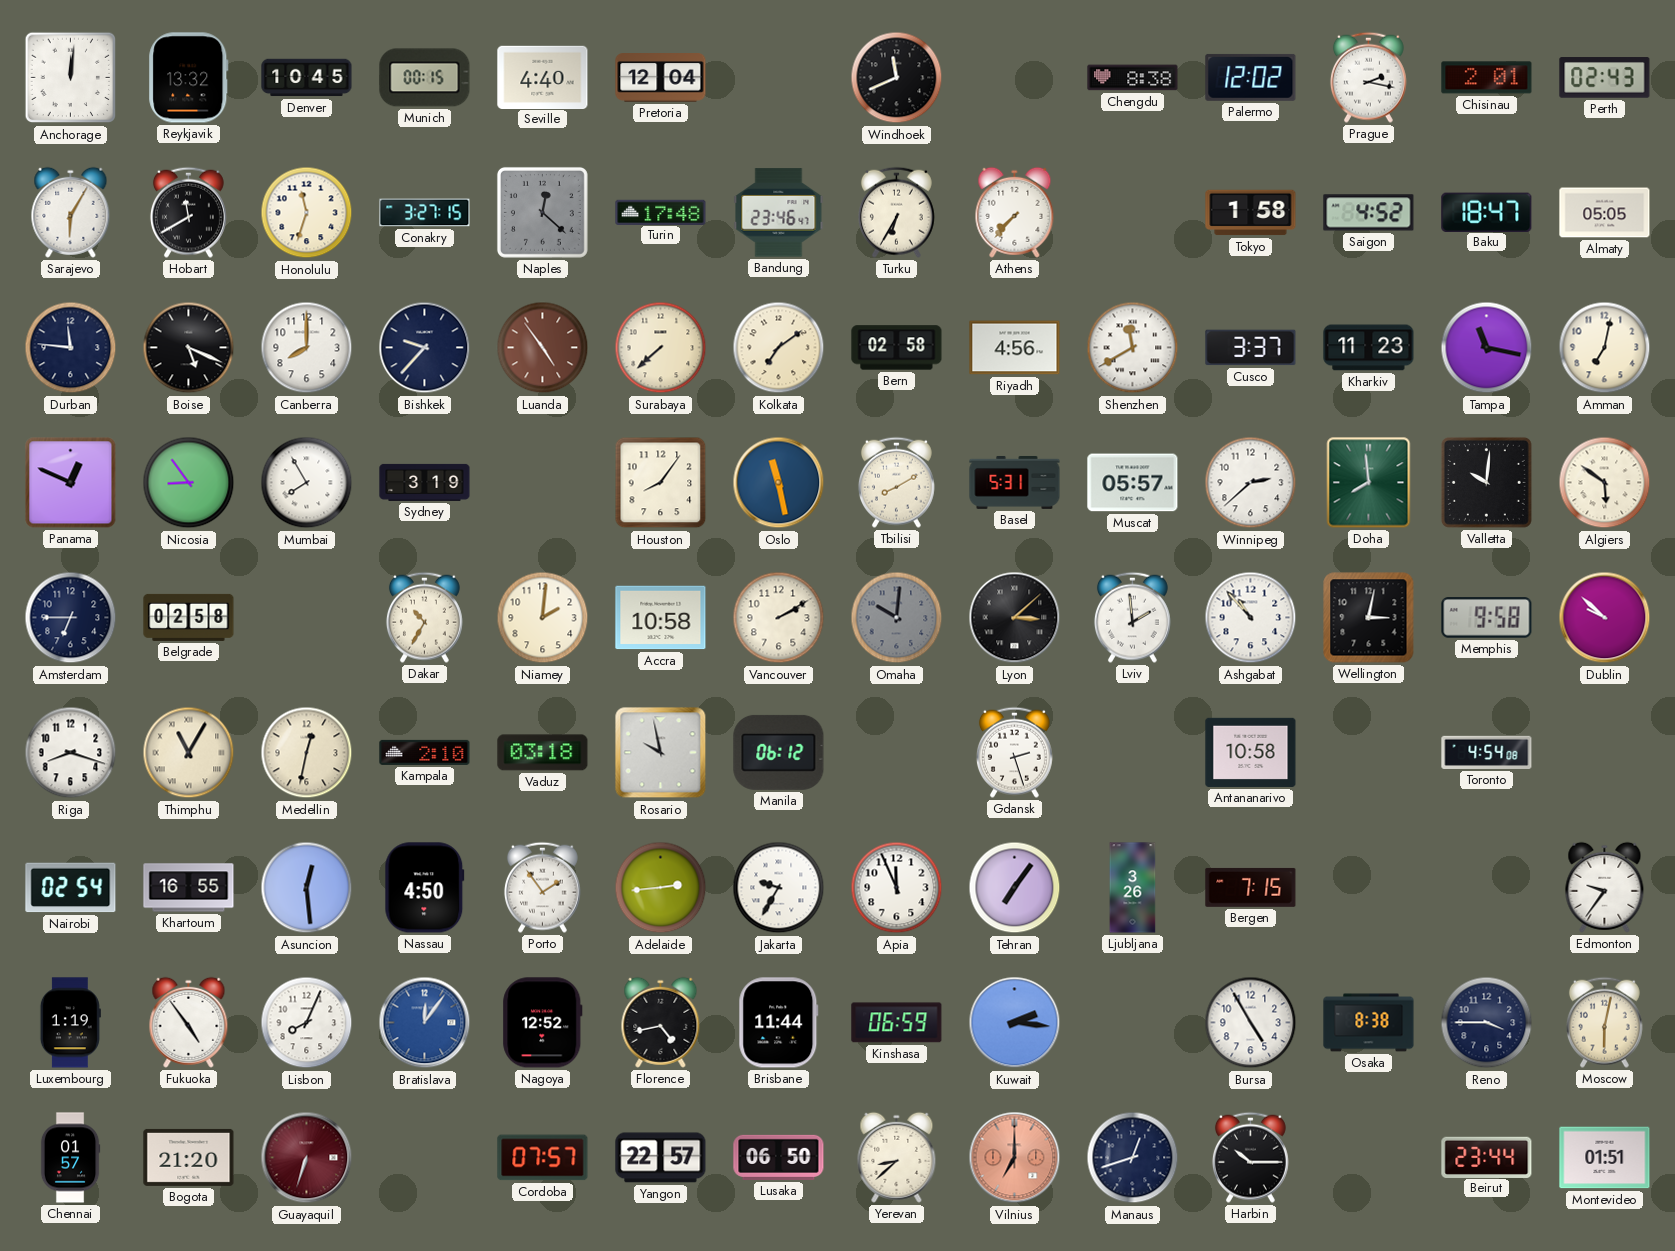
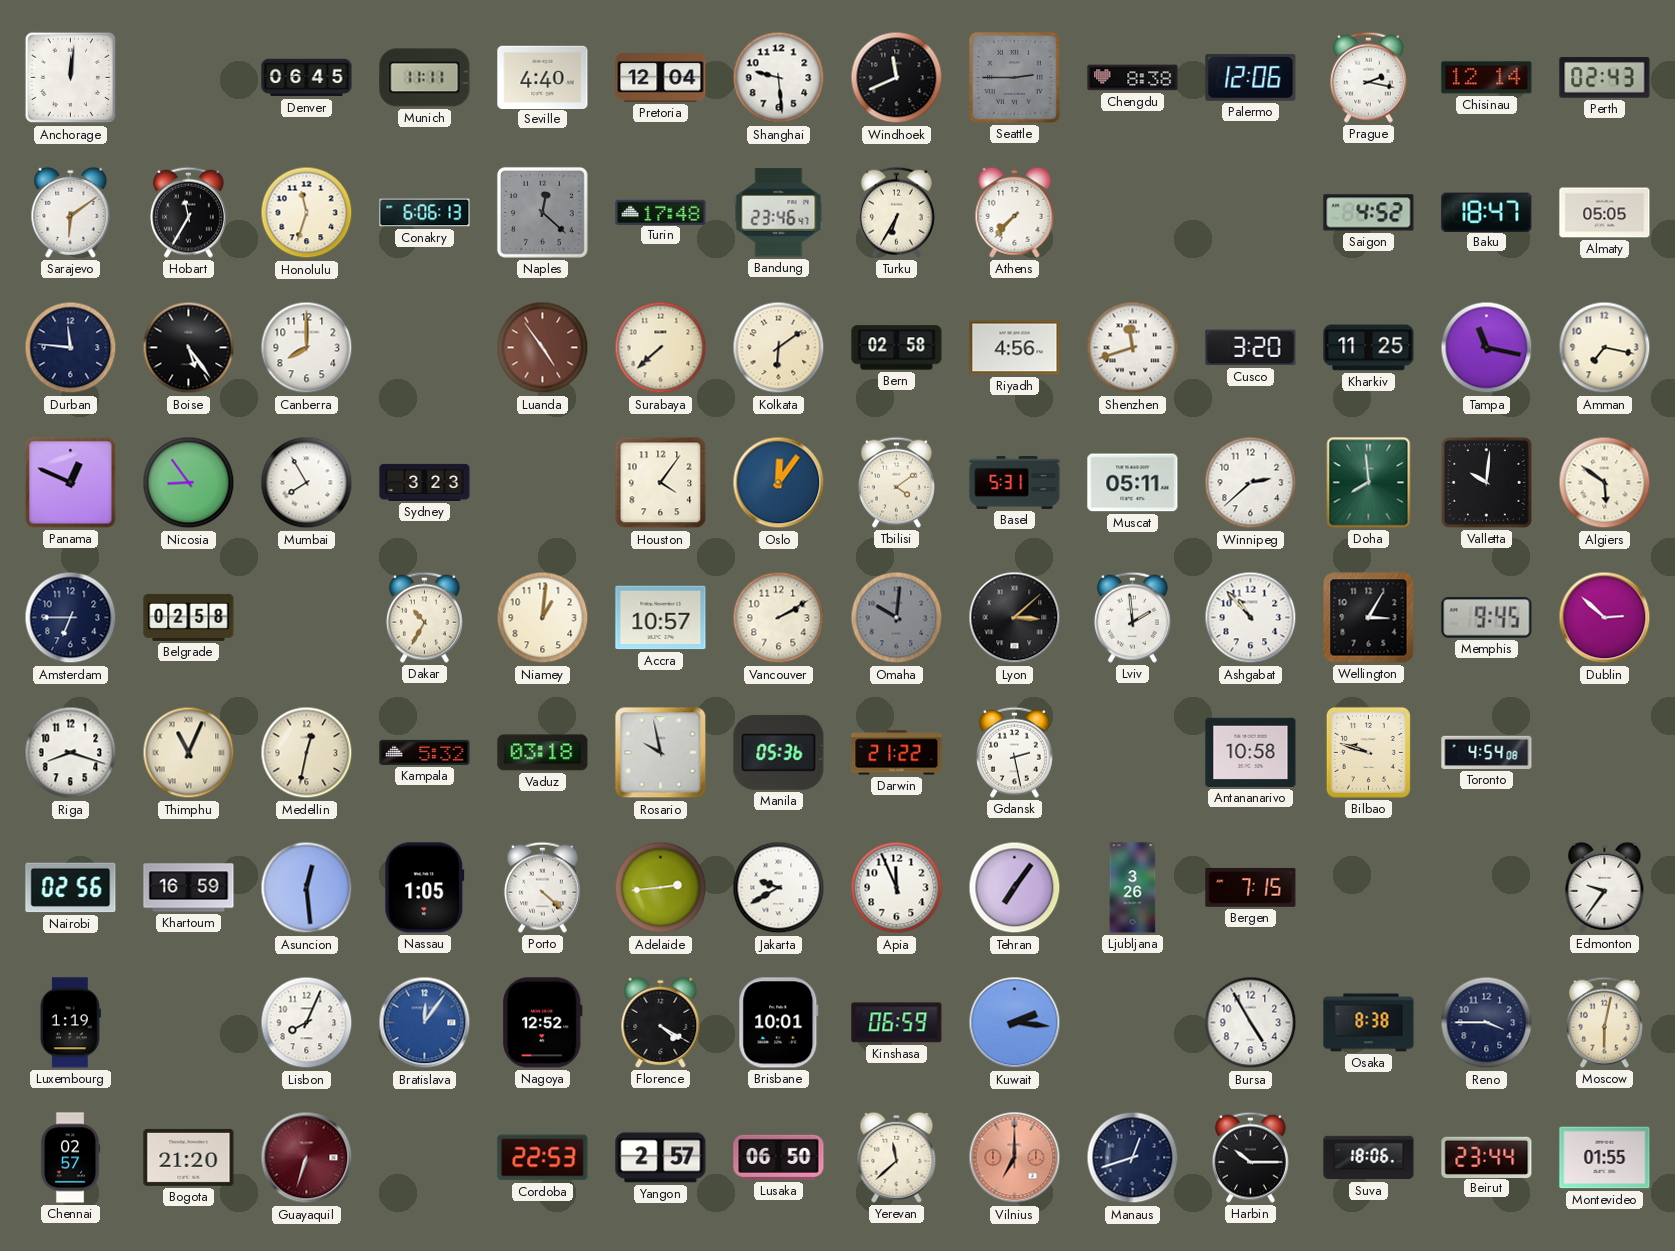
Reykjavik: 13:32 -> none
Denver: 10:45 -> 06:45
Munich: 00:15 -> 11:11
Shanghai: none -> 9:29
Seattle: none -> 2:45
Palermo: 12:02 -> 12:06
Chisinau: 2:01 -> 12:14
Sarajevo: 6:05 -> 6:09
Hobart: 11:40 -> 11:35
Conakry: 3:27 -> 6:06
Tokyo: 1:58 -> none
Boise: 5:19 -> 5:24
Bishkek: 9:37 -> none
Kolkata: 7:09 -> 6:09
Shenzhen: 11:40 -> 11:42
Cusco: 3:37 -> 3:20
Kharkiv: 11:23 -> 11:25
Amman: 7:02 -> 7:17
Sydney: 3:19 -> 3:23
Houston: 8:06 -> 4:06
Oslo: 11:28 -> 12:06
Tbilisi: 8:10 -> 4:09
Muscat: 05:57 -> 05:11
Niamey: 2:01 -> 1:01
Accra: 10:58 -> 10:57
Wellington: 3:02 -> 3:05
Memphis: 9:58 -> 9:45
Dublin: 9:52 -> 2:52
Thimphu: 11:05 -> 11:04
Kampala: 2:10 -> 5:32
Manila: 06:12 -> 05:36
Darwin: none -> 21:22
Gdansk: 2:27 -> 2:28
Bilbao: none -> 9:48
Nairobi: 02:54 -> 02:56
Khartoum: 16:55 -> 16:59
Nassau: 4:50 -> 1:05
Porto: 1:54 -> 4:22
Jakarta: 9:35 -> 9:40
Fukuoka: 4:54 -> none
Florence: 4:43 -> 4:20
Brisbane: 11:44 -> 10:01
Chennai: 01:57 -> 02:57
Cordoba: 07:57 -> 22:53
Yangon: 22:57 -> 2:57
Yerevan: 8:38 -> 11:38
Suva: none -> 18:06
Montevideo: 01:51 -> 01:55
